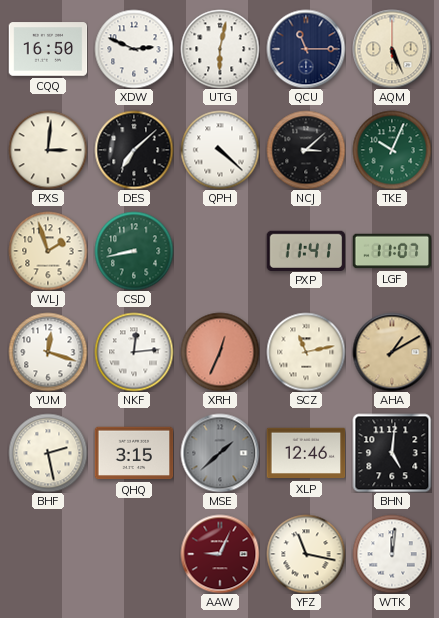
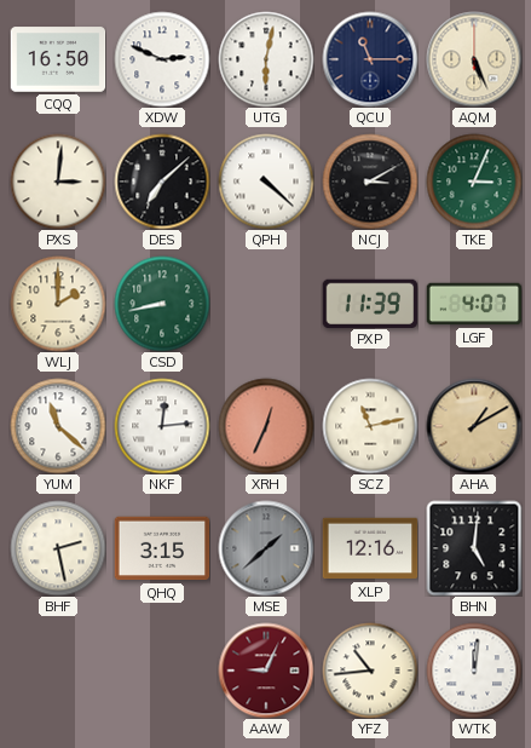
NCJ: 3:08 -> 3:10
TKE: 10:04 -> 3:04
WLJ: 1:57 -> 2:00
PXP: 11:41 -> 11:39
LGF: 11:07 -> 4:07
YUM: 12:18 -> 11:22
XLP: 12:46 -> 12:16
YFZ: 11:17 -> 10:44
